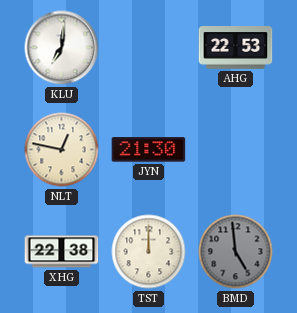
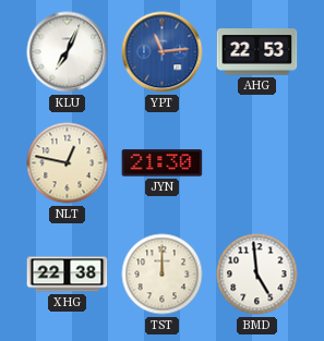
KLU: 7:01 -> 7:04
YPT: none -> 11:14
BMD dial: grey -> white
